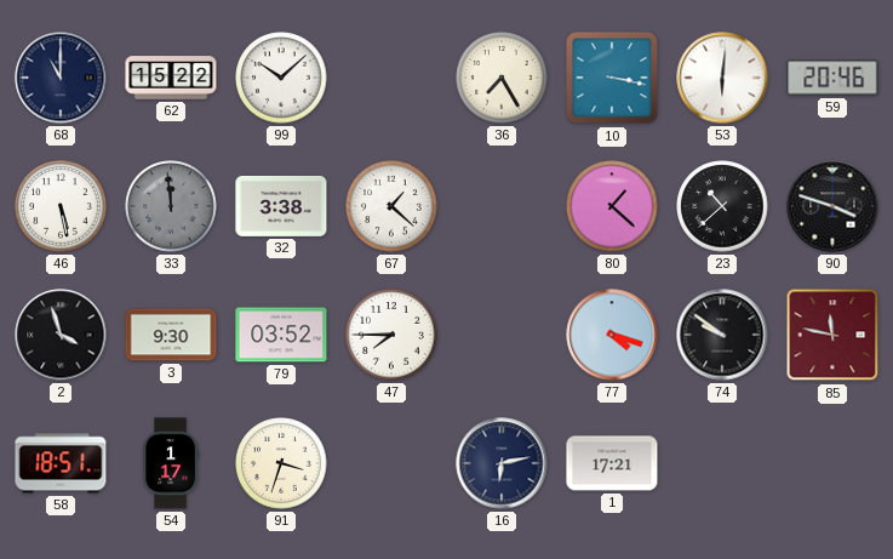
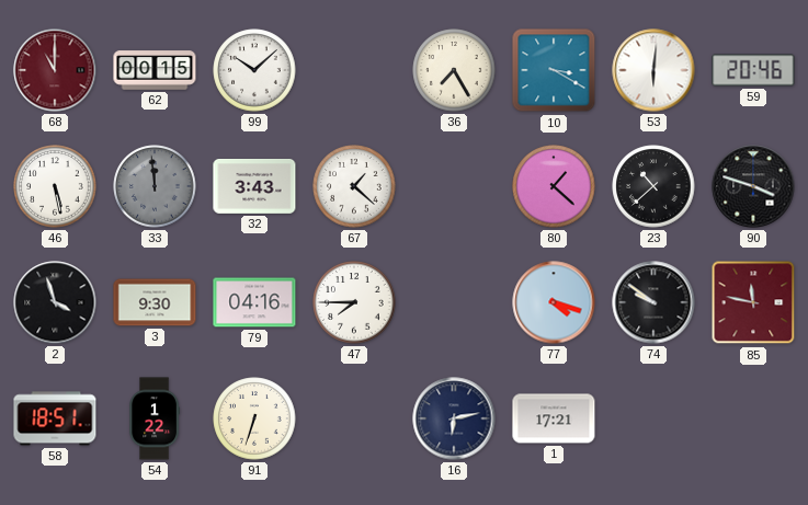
68 dial: navy -> burgundy
62: 15:22 -> 00:15
10: 3:17 -> 3:20
32: 3:38 -> 3:43
79: 03:52 -> 04:16
54: 1:17 -> 1:22
91: 3:33 -> 6:33
